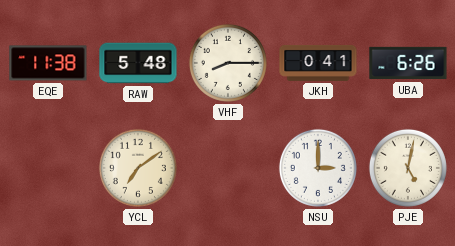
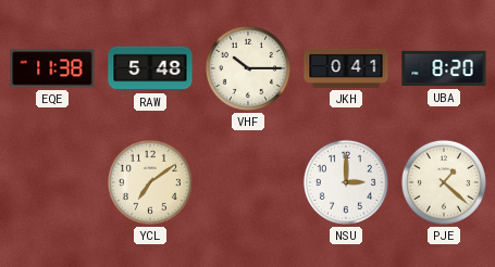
VHF: 8:15 -> 10:15
UBA: 6:26 -> 8:20
PJE: 5:02 -> 1:22
